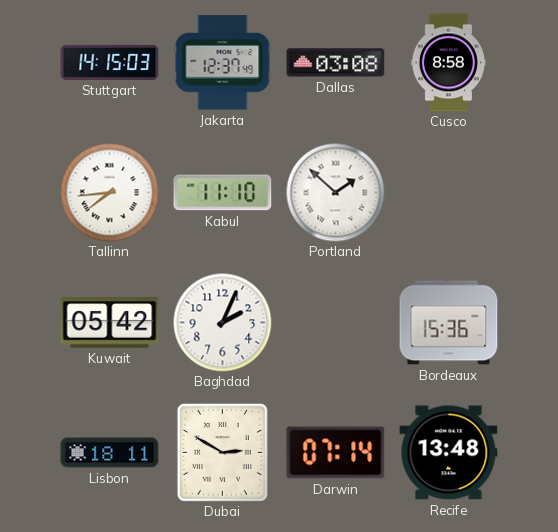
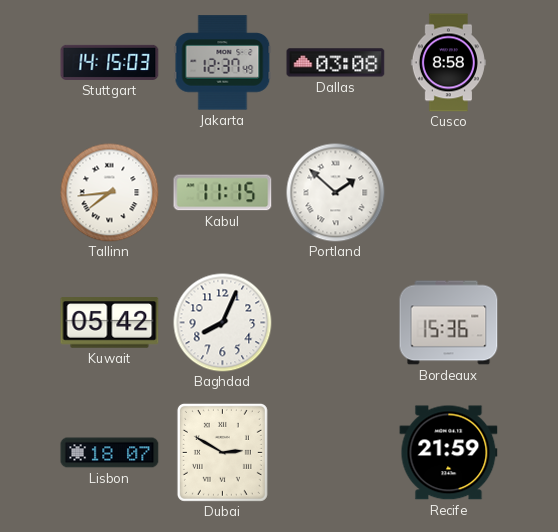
Kabul: 11:10 -> 11:15
Baghdad: 2:04 -> 8:04
Lisbon: 18:11 -> 18:07
Darwin: 07:14 -> none
Recife: 13:48 -> 21:59
